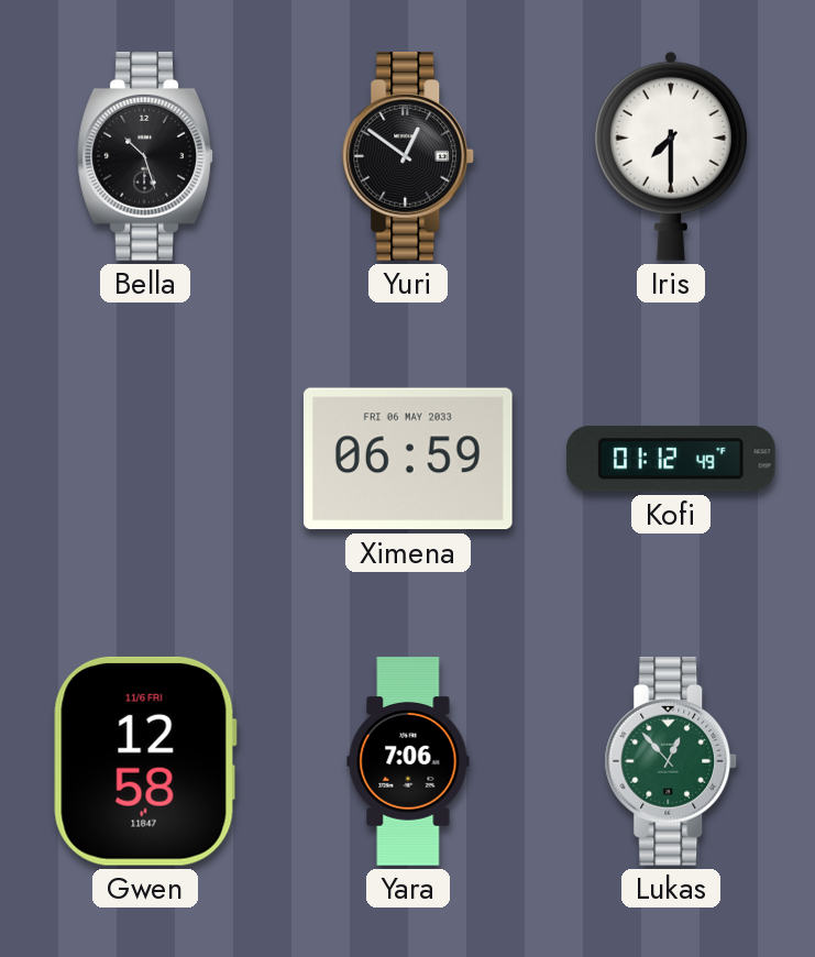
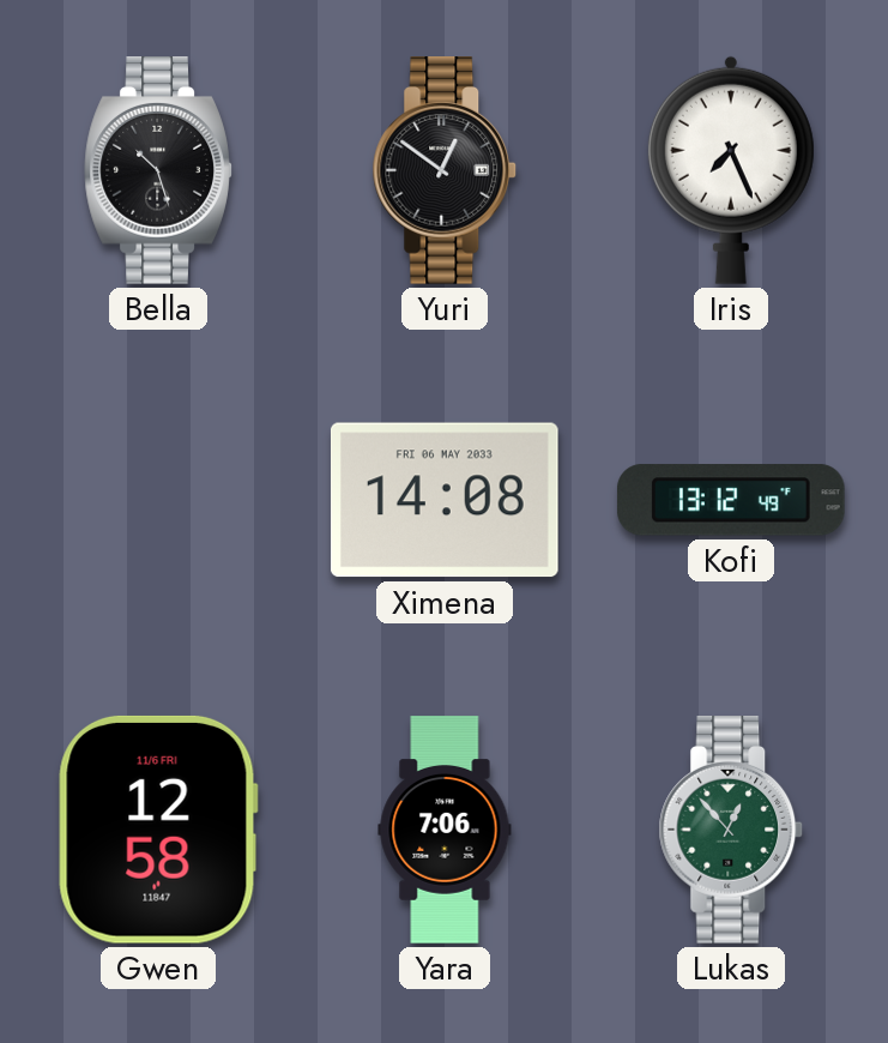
Iris: 7:30 -> 7:26
Ximena: 06:59 -> 14:08
Kofi: 01:12 -> 13:12
